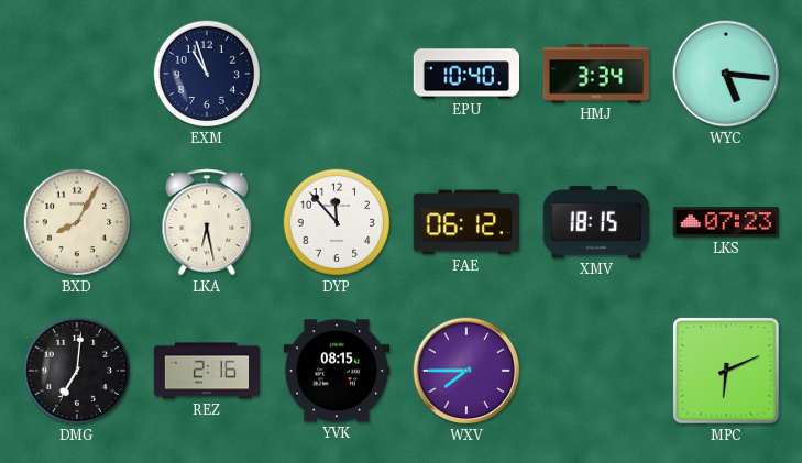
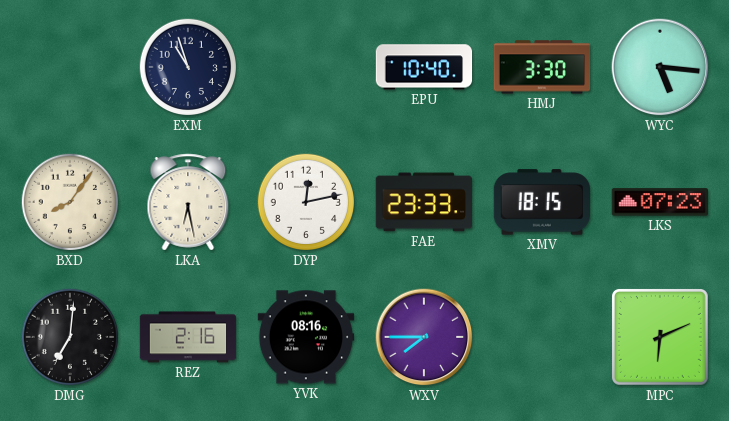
HMJ: 3:34 -> 3:30
BXD: 8:05 -> 8:06
DYP: 11:53 -> 12:13
FAE: 06:12 -> 23:33
YVK: 08:15 -> 08:16
